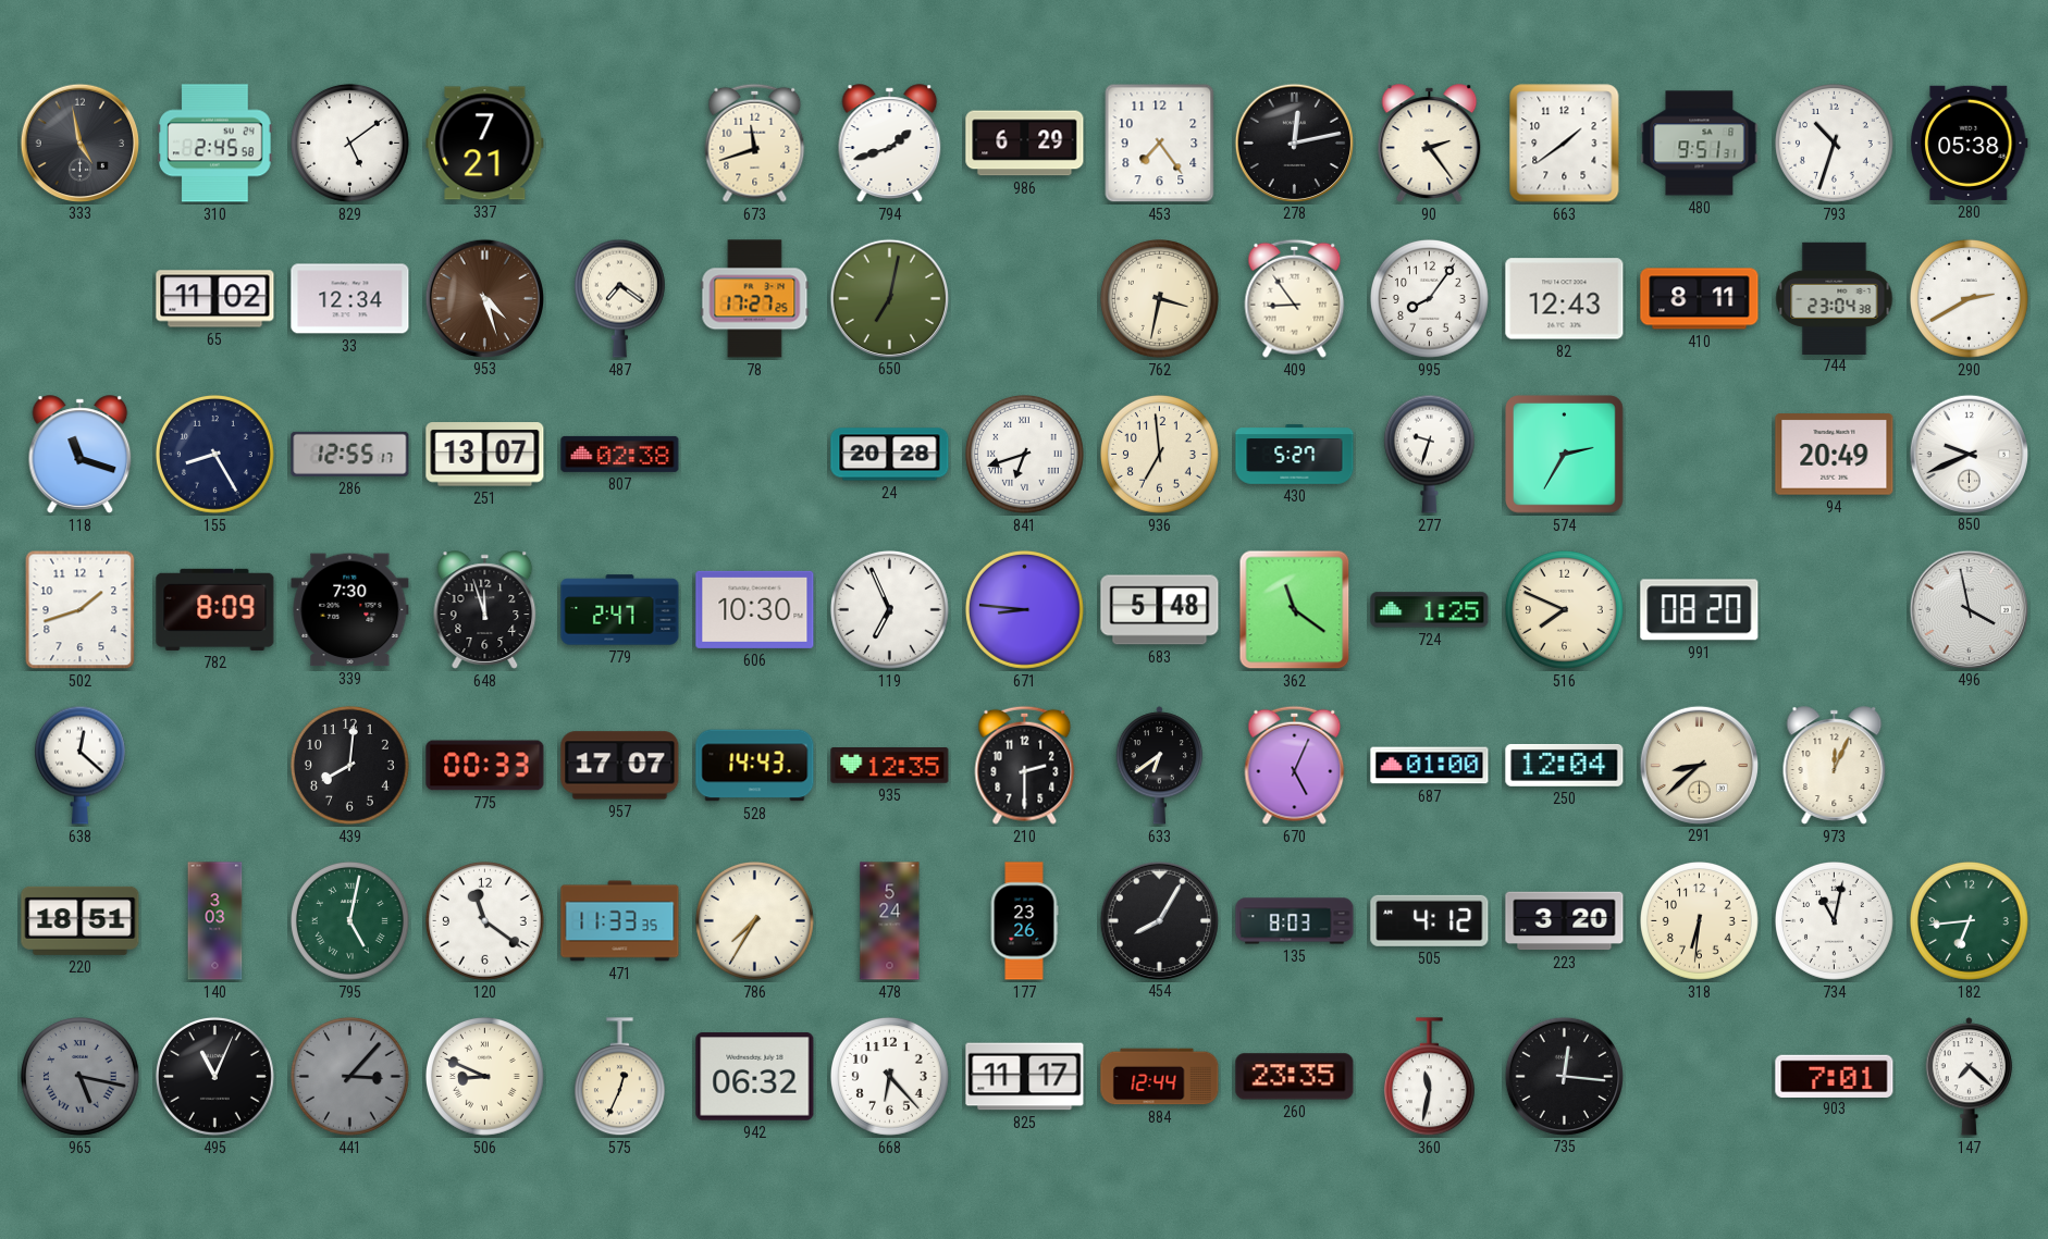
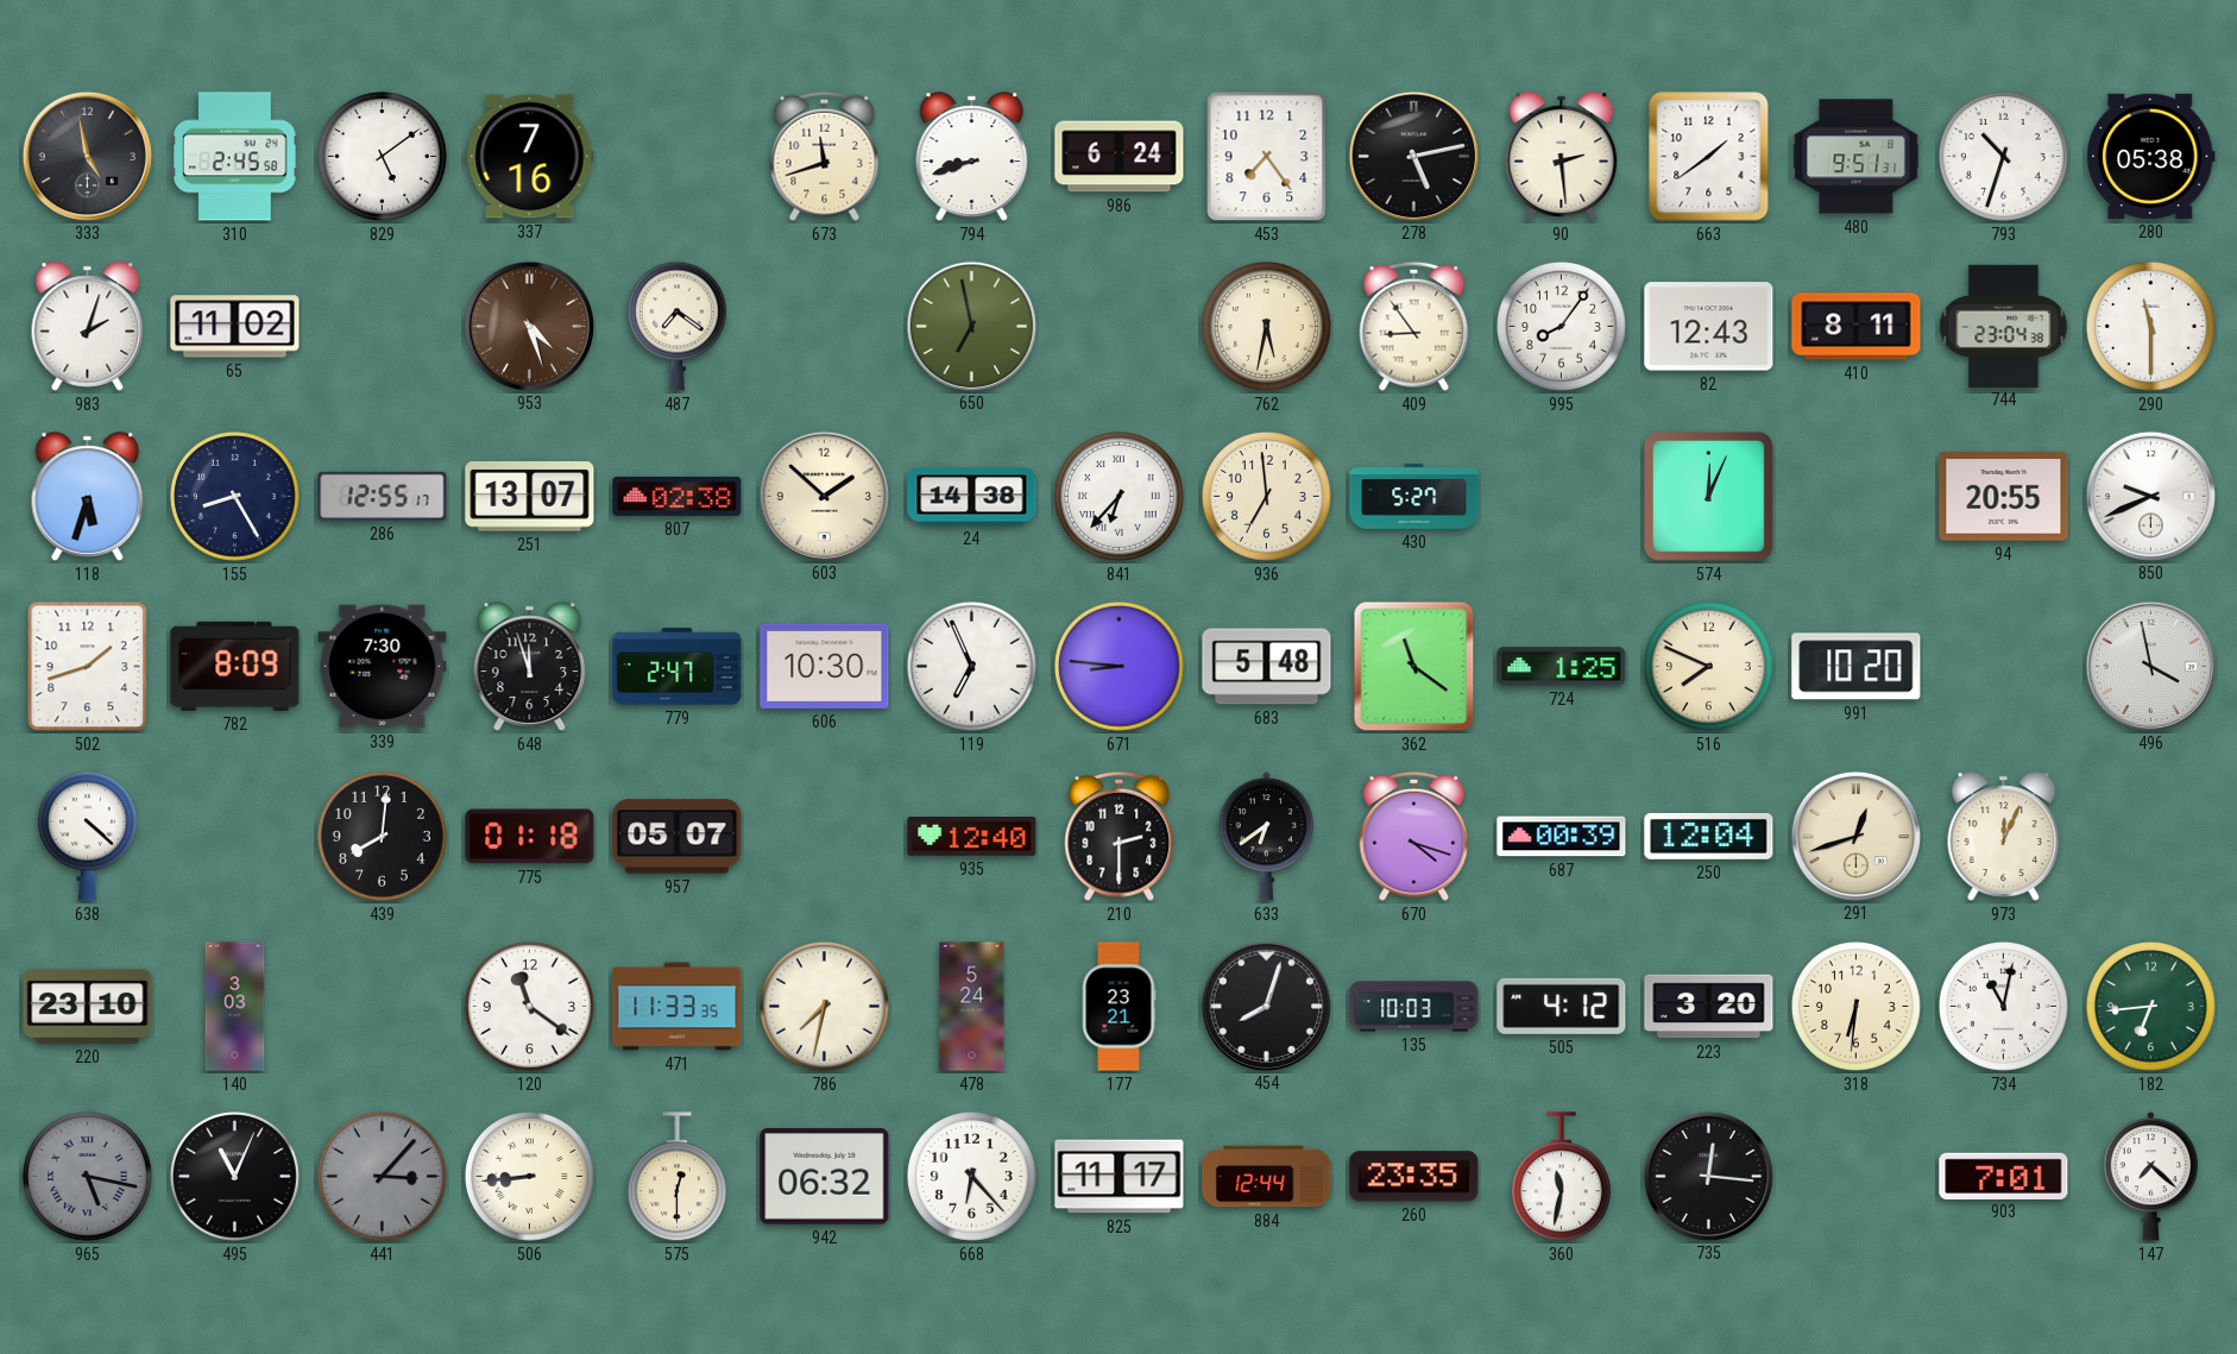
337: 7:21 -> 7:16
794: 1:42 -> 8:42
986: 6:29 -> 6:24
278: 12:13 -> 5:13
90: 2:24 -> 2:29
983: none -> 2:03
33: 12:34 -> none
78: 17:27 -> none
650: 7:02 -> 6:58
762: 3:32 -> 5:32
290: 2:40 -> 11:30
118: 11:18 -> 5:33
603: none -> 1:52
24: 20:28 -> 14:38
841: 6:42 -> 6:37
277: 9:33 -> none
574: 2:35 -> 12:04
94: 20:49 -> 20:55
991: 08:20 -> 10:20
638: 12:22 -> 4:22
775: 00:33 -> 01:18
957: 17:07 -> 05:07
528: 14:43 -> none
935: 12:35 -> 12:40
670: 5:04 -> 4:18
687: 01:00 -> 00:39
291: 8:38 -> 12:42
220: 18:51 -> 23:10
795: 5:02 -> none
786: 7:35 -> 7:32
177: 23:26 -> 23:21
454: 8:05 -> 8:03
135: 8:03 -> 10:03
506: 8:49 -> 8:44
575: 12:34 -> 12:30
